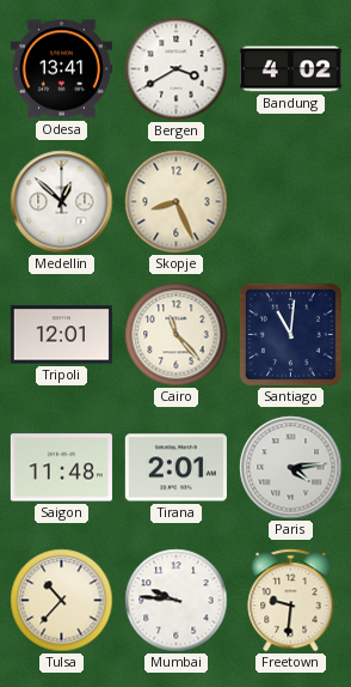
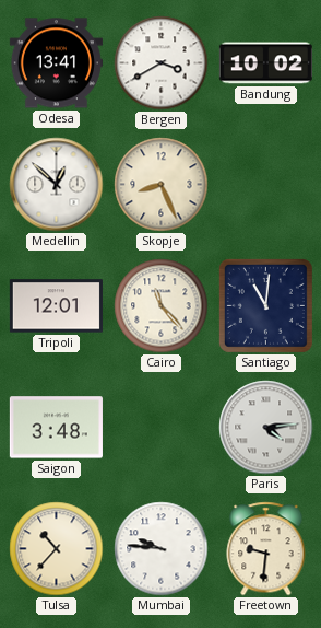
Bandung: 4:02 -> 10:02
Saigon: 11:48 -> 3:48
Tirana: 2:01 -> none
